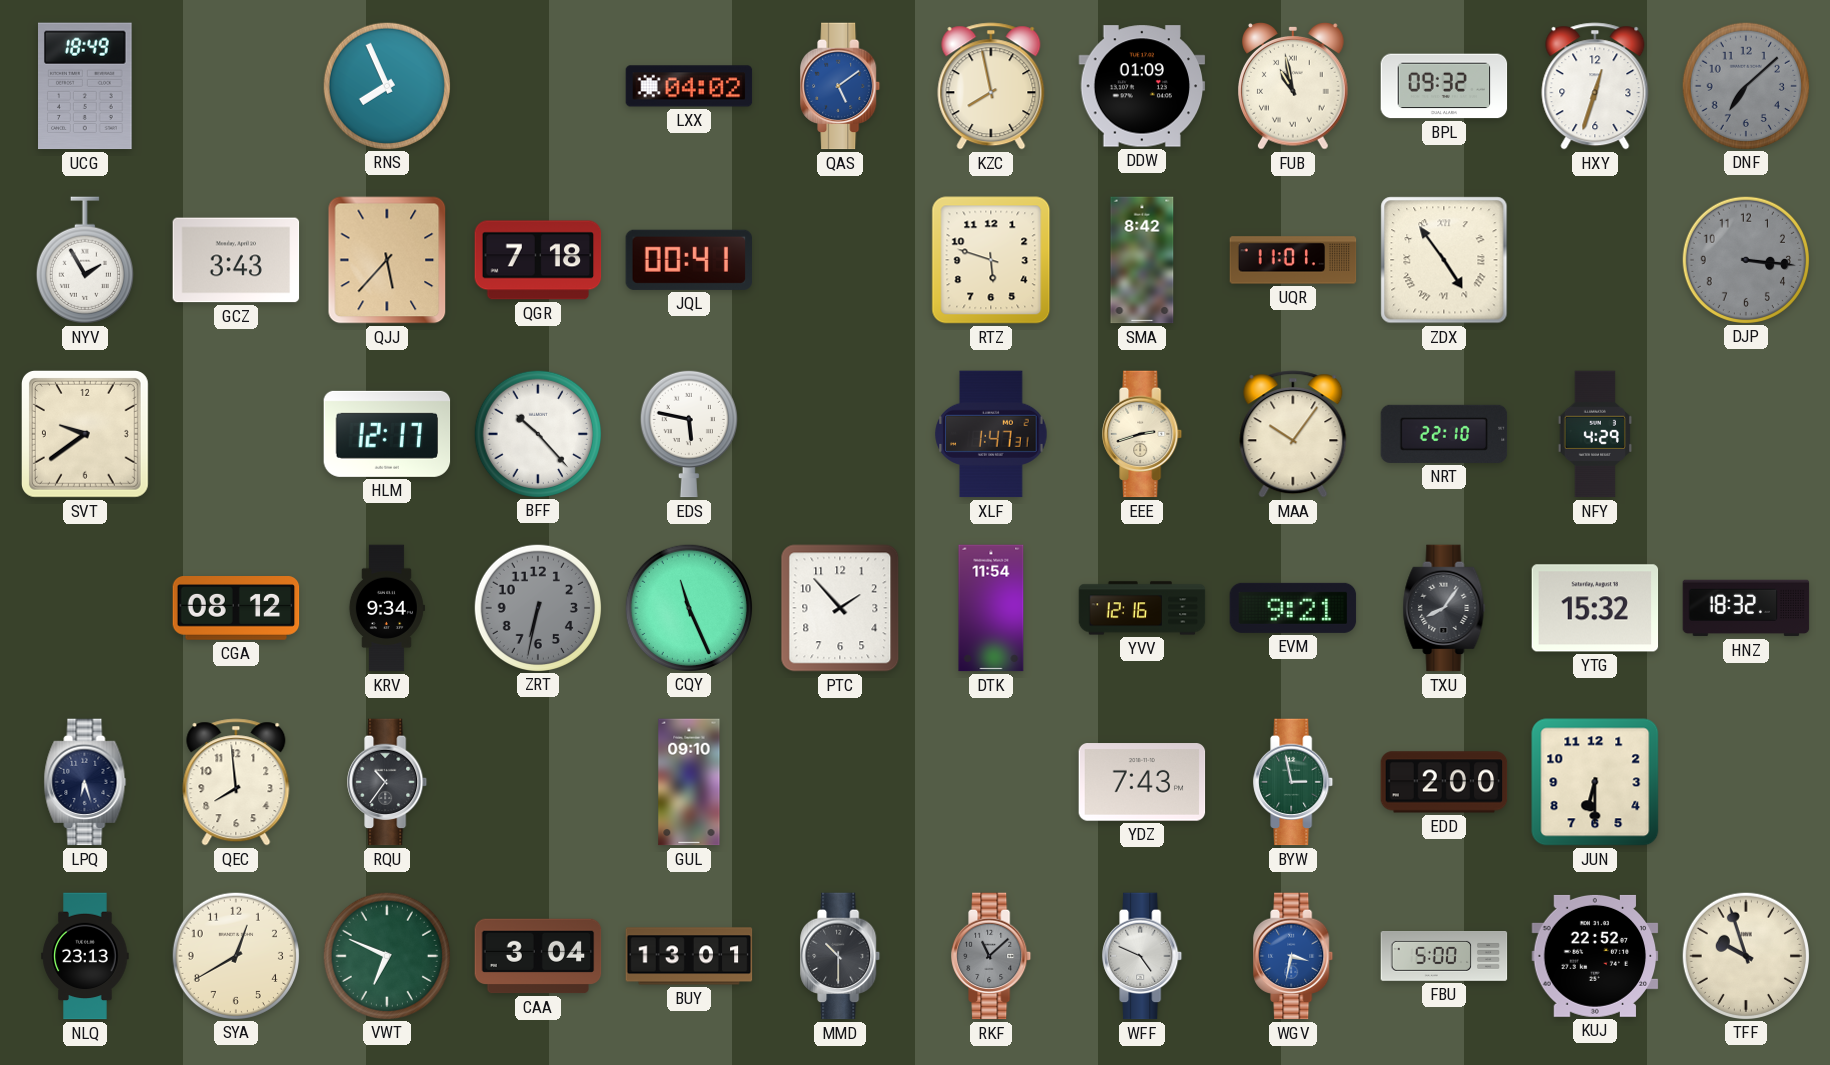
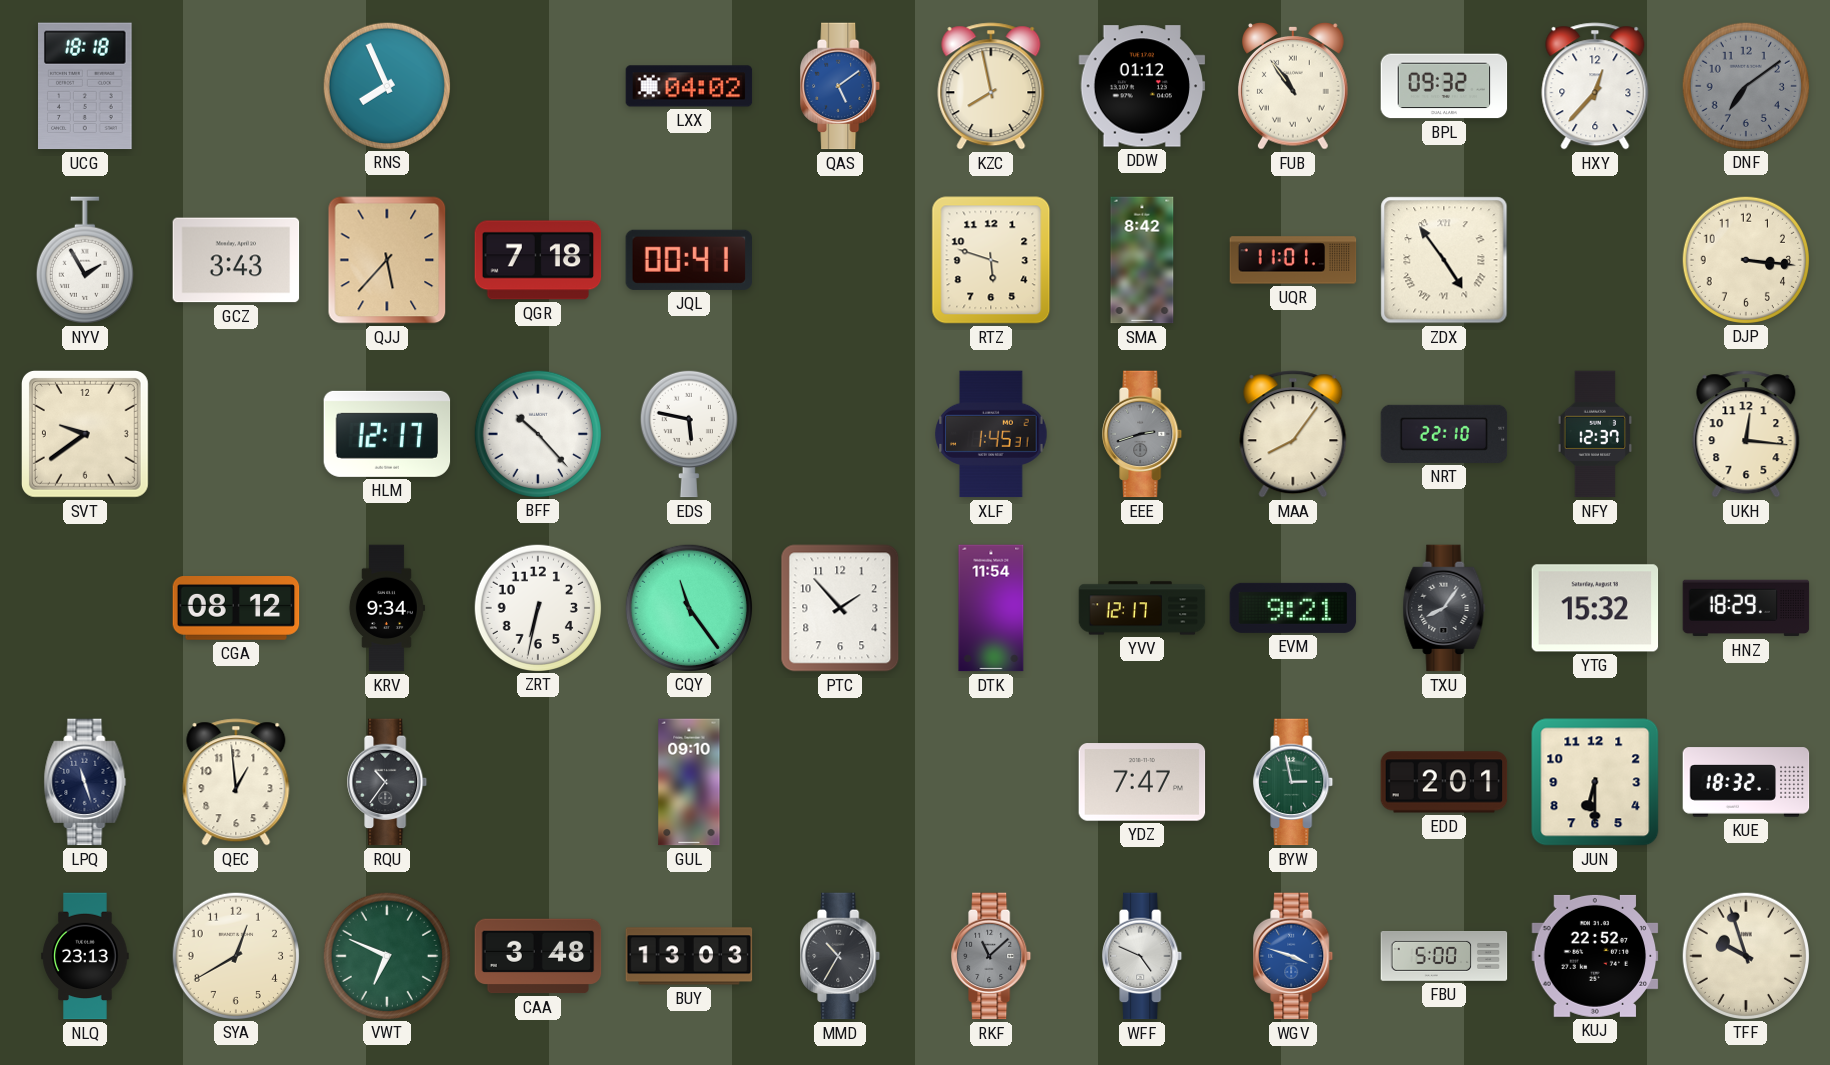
UCG: 18:49 -> 18:18
DDW: 01:09 -> 01:12
FUB: 10:58 -> 10:54
HXY: 12:33 -> 12:37
DNF: 7:08 -> 7:09
DJP dial: grey -> cream
XLF: 1:47 -> 1:45
EEE dial: cream -> grey
MAA: 10:06 -> 8:06
NFY: 4:29 -> 12:37
UKH: none -> 12:16
ZRT dial: grey -> white
CQY: 11:26 -> 11:24
YVV: 12:16 -> 12:17
HNZ: 18:32 -> 18:29
LPQ: 6:27 -> 11:27
QEC: 7:59 -> 12:59
YDZ: 7:43 -> 7:47
EDD: 2:00 -> 2:01
KUE: none -> 18:32
CAA: 3:04 -> 3:48
BUY: 13:01 -> 13:03
MMD: 10:30 -> 10:35
WGV: 3:32 -> 3:48
